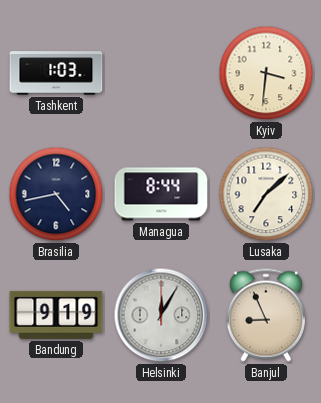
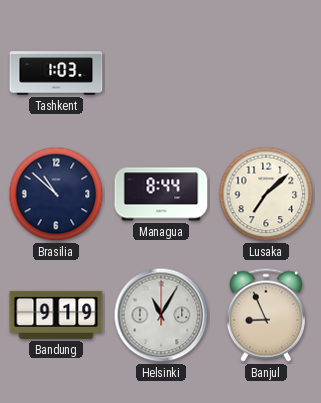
Kyiv: 3:31 -> none
Brasilia: 4:43 -> 10:52
Helsinki: 12:05 -> 11:05
